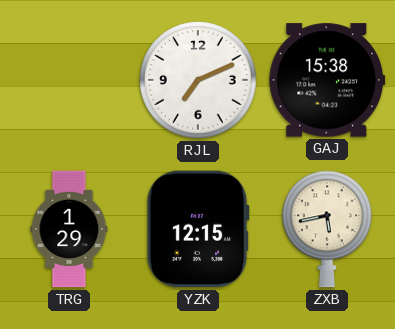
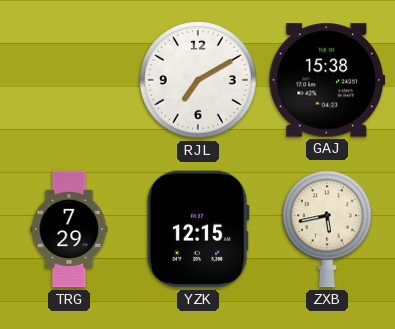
RJL: 7:11 -> 7:10
TRG: 1:29 -> 7:29
